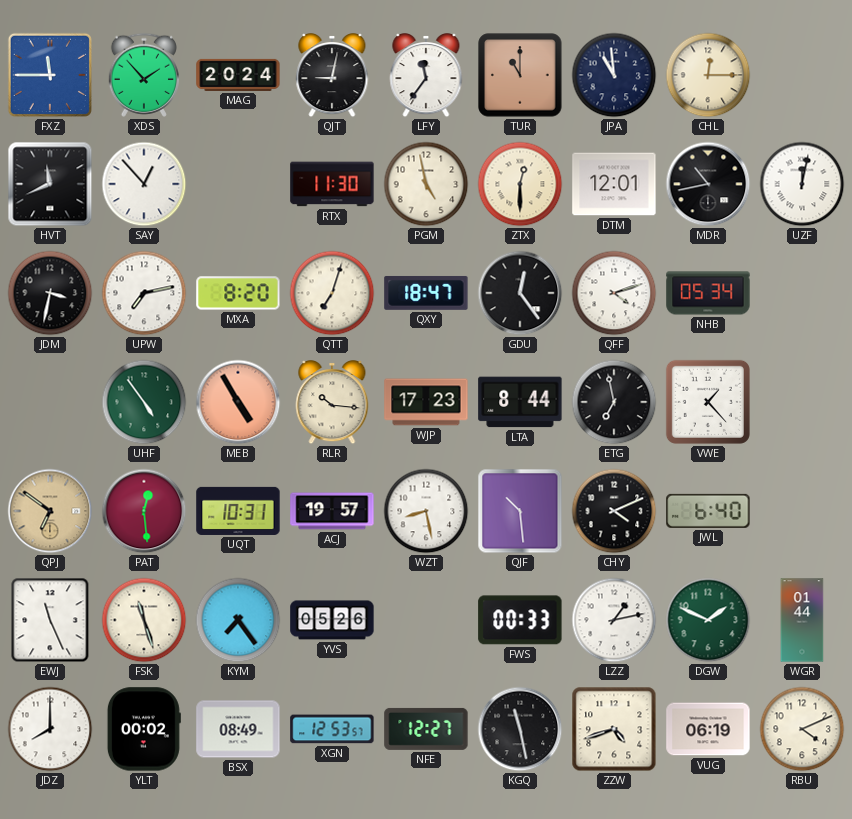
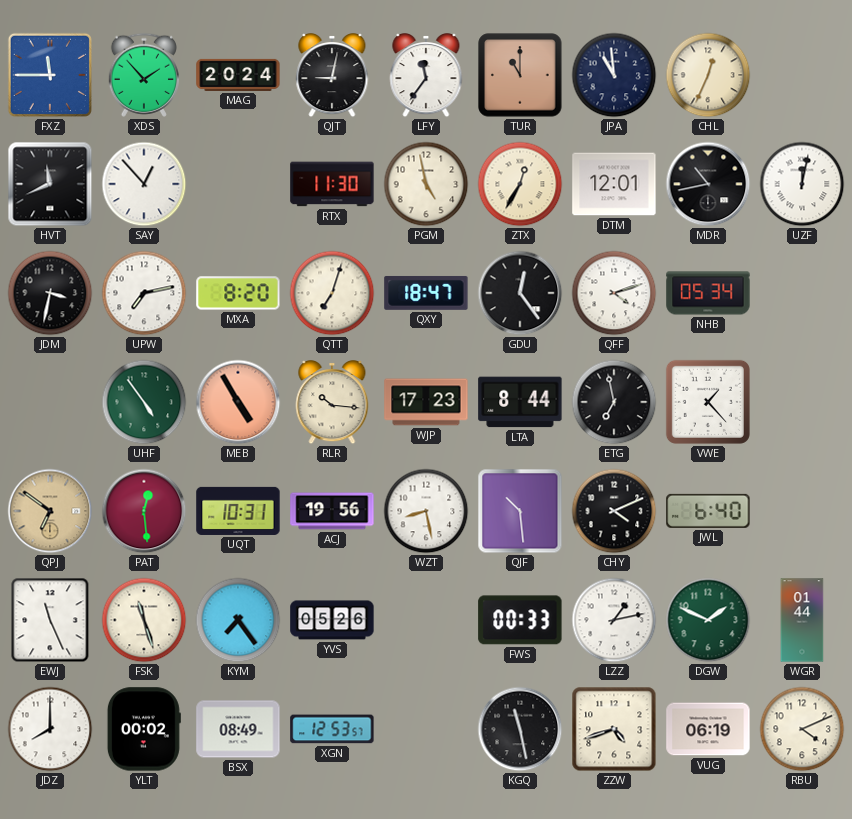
CHL: 12:15 -> 12:34
ZTX: 12:30 -> 12:35
ACJ: 19:57 -> 19:56
NFE: 12:27 -> none
